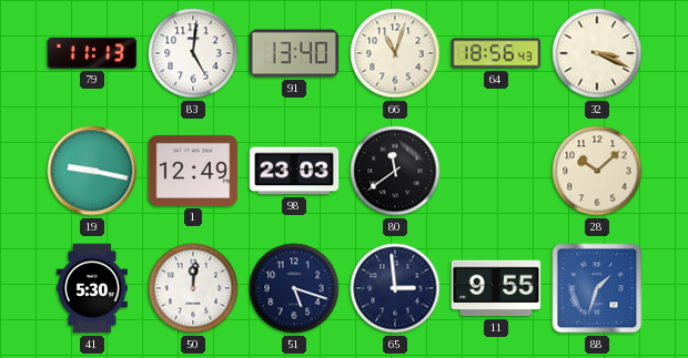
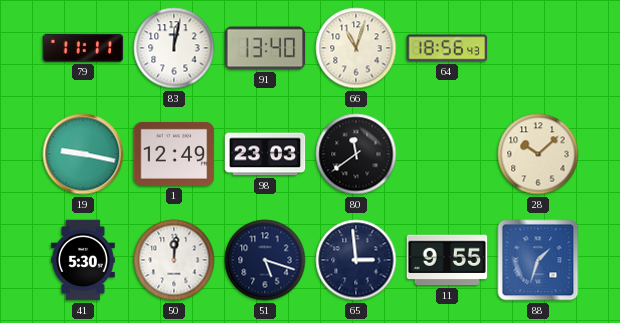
79: 11:13 -> 11:11
83: 5:01 -> 12:02
32: 3:19 -> none
